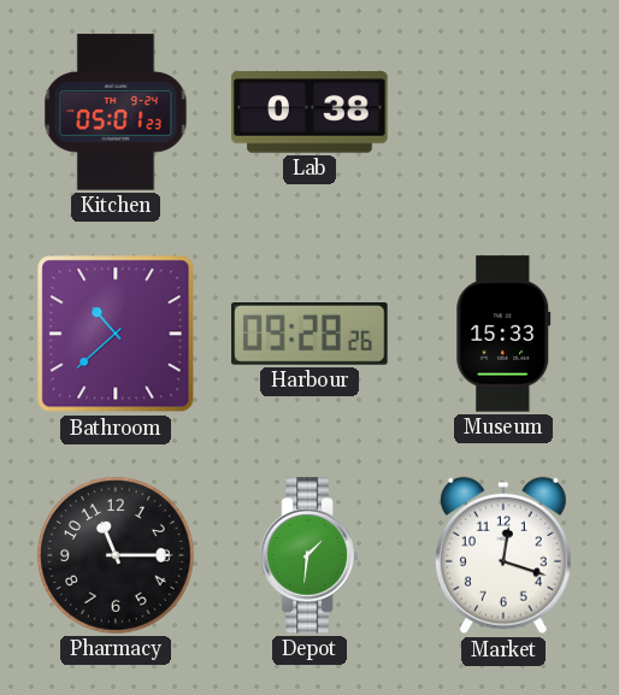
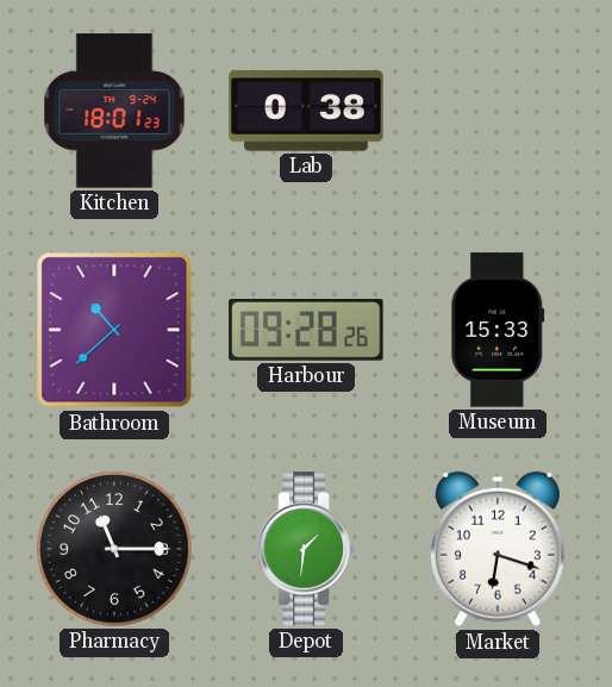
Kitchen: 05:01 -> 18:01
Market: 12:18 -> 6:18
